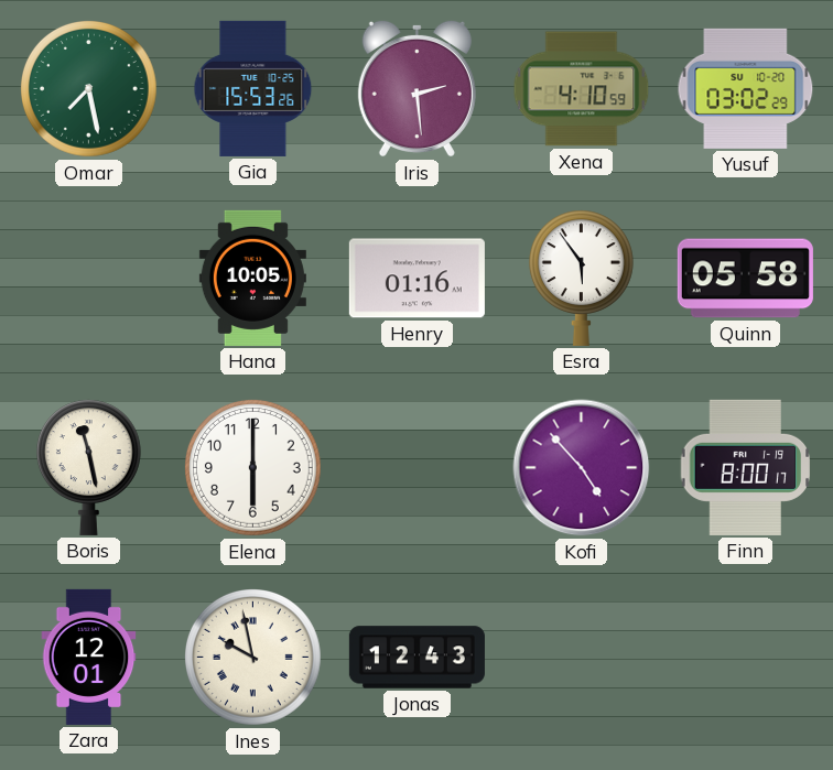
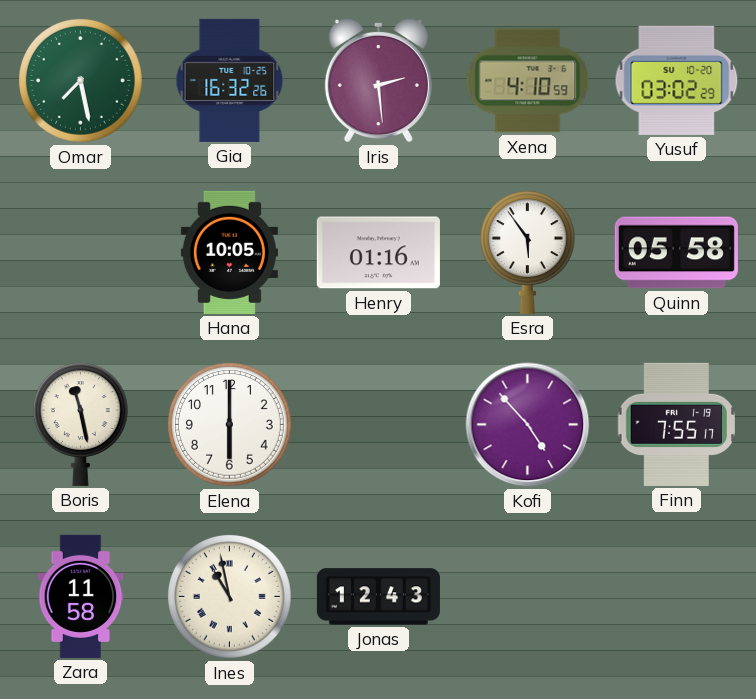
Gia: 15:53 -> 16:32
Finn: 8:00 -> 7:55
Zara: 12:01 -> 11:58
Ines: 9:58 -> 10:58
